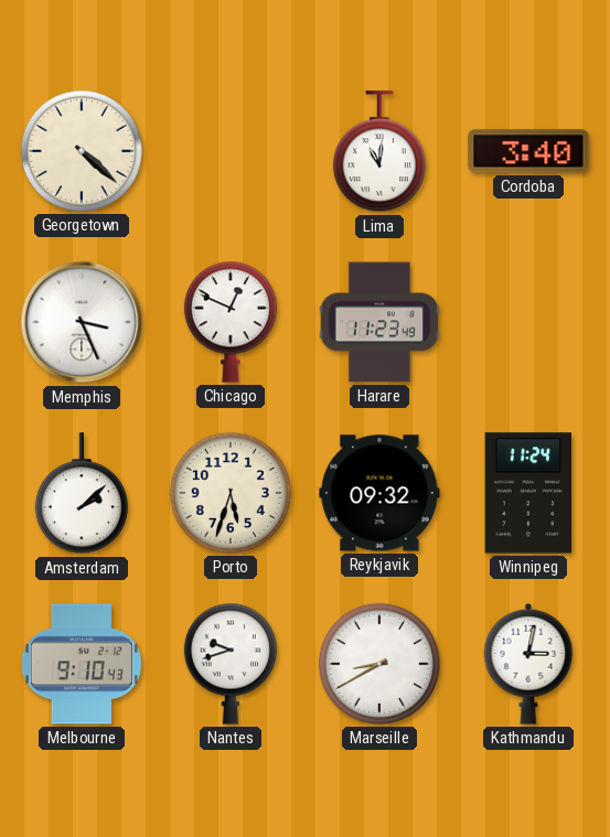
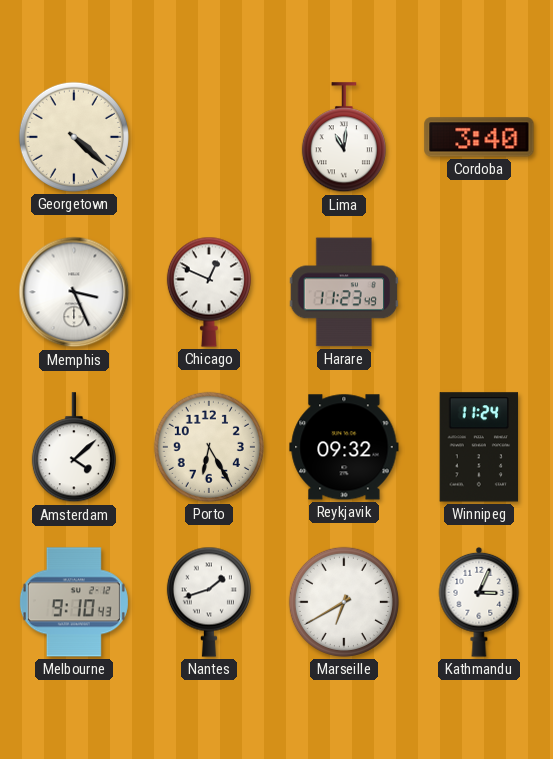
Amsterdam: 2:08 -> 4:08
Porto: 5:33 -> 6:25
Nantes: 9:42 -> 1:42
Marseille: 8:40 -> 6:40
Kathmandu: 3:02 -> 3:04
